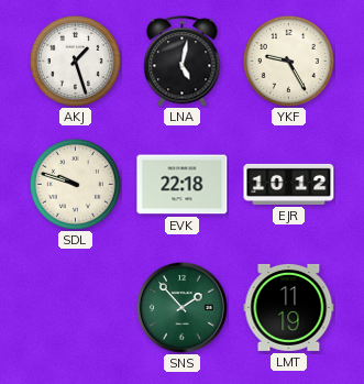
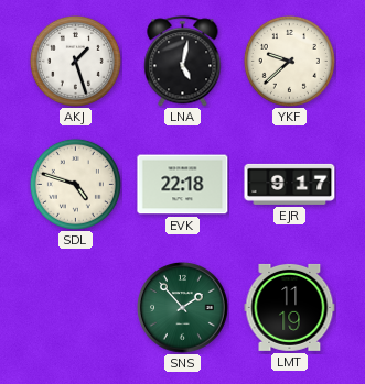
YKF: 9:25 -> 9:38
SDL: 9:48 -> 4:48
EJR: 10:12 -> 9:17
